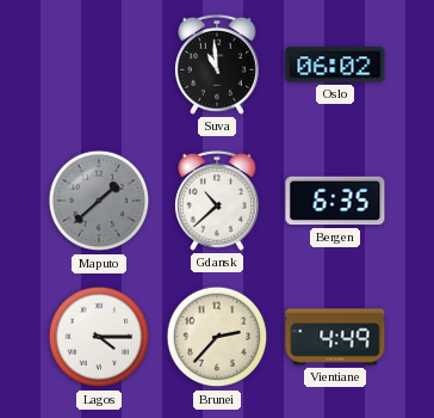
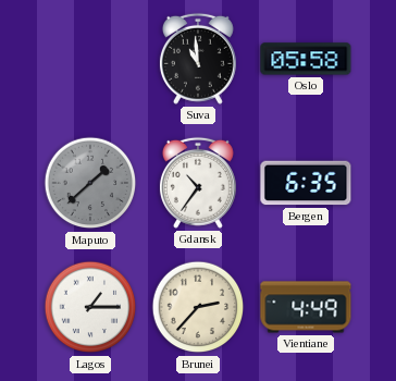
Oslo: 06:02 -> 05:58
Gdansk: 10:38 -> 10:36
Lagos: 4:15 -> 1:15
